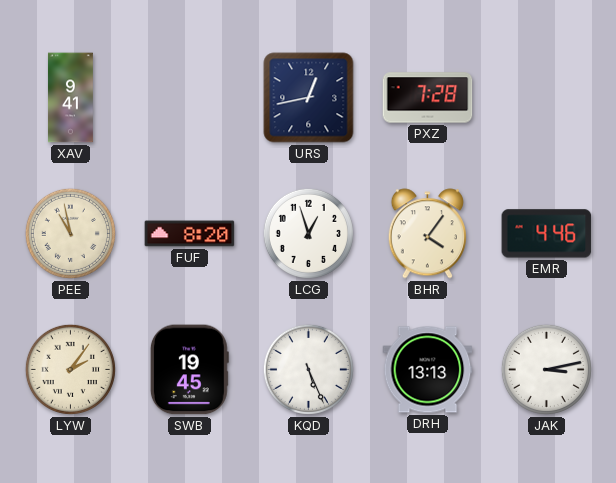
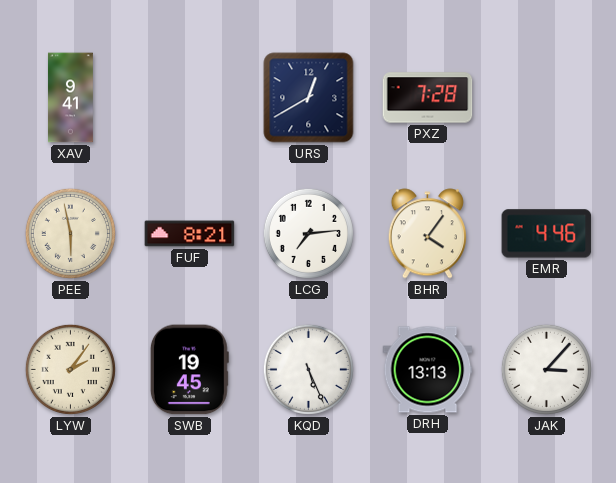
URS: 12:43 -> 12:40
PEE: 10:58 -> 5:58
FUF: 8:20 -> 8:21
LCG: 12:57 -> 7:14
JAK: 3:13 -> 3:07
